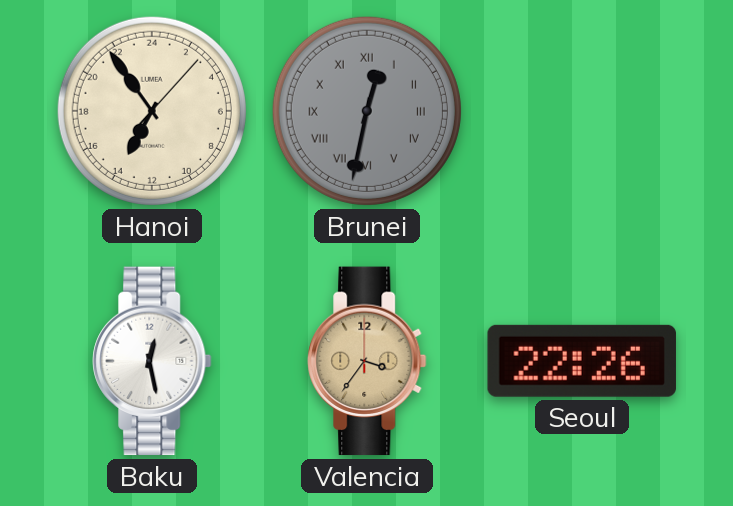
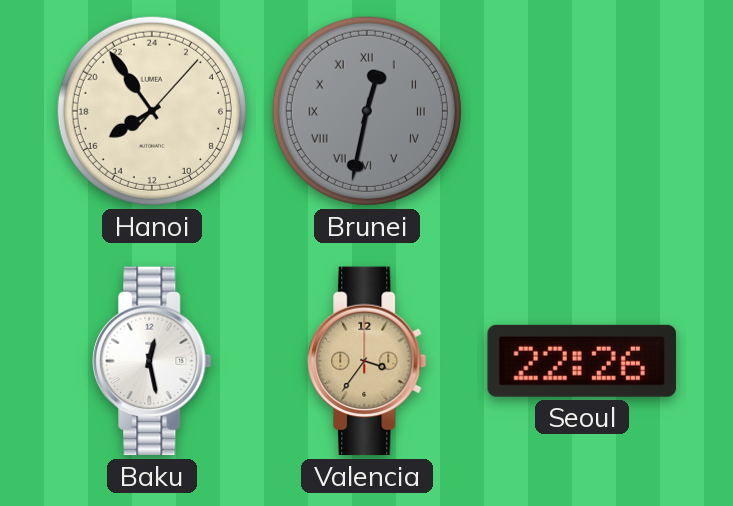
Hanoi: 13:54 -> 15:54
